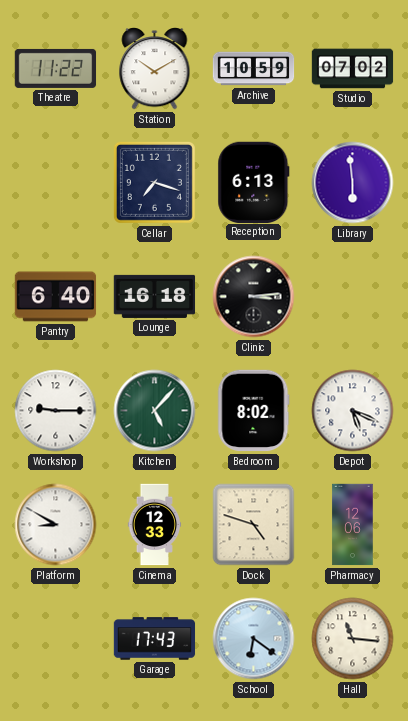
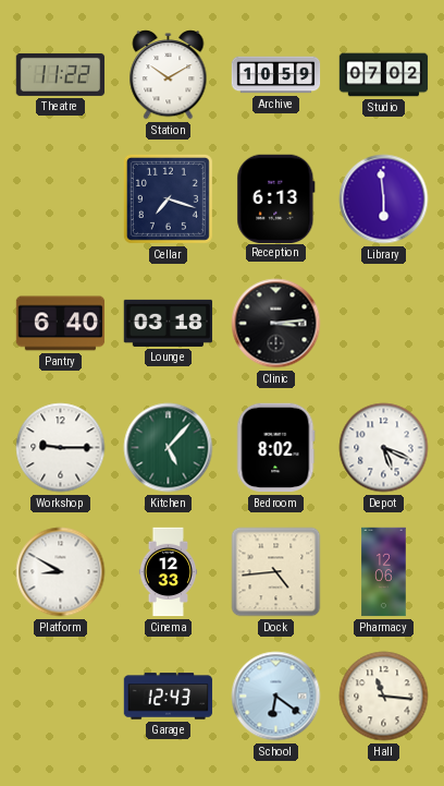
Lounge: 16:18 -> 03:18
Dock: 4:48 -> 4:44
Garage: 17:43 -> 12:43
